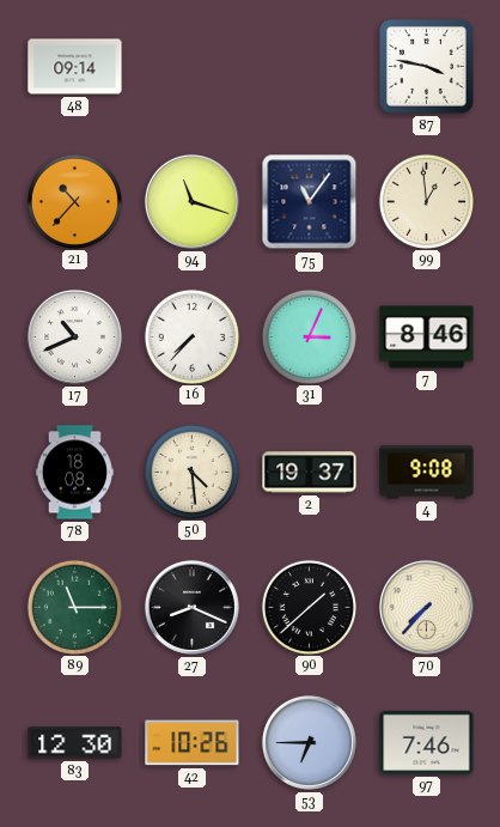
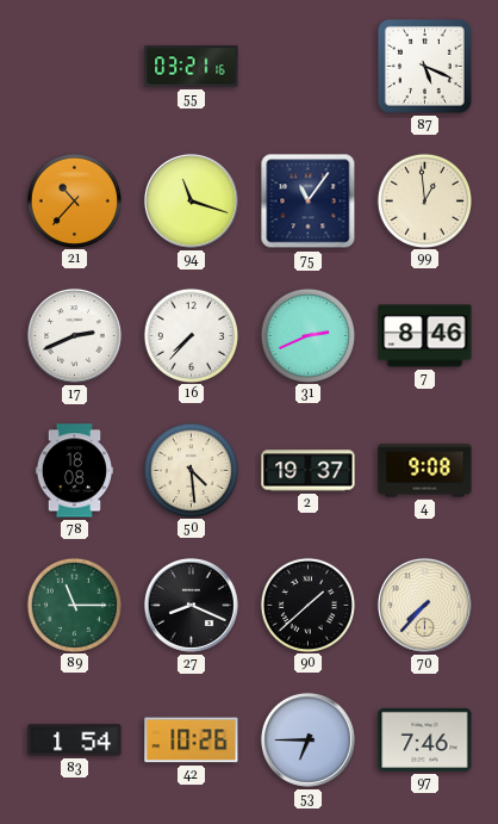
48: 09:14 -> none
55: none -> 03:21
87: 3:47 -> 5:19
17: 10:41 -> 2:41
31: 3:04 -> 2:41
83: 12:30 -> 1:54
